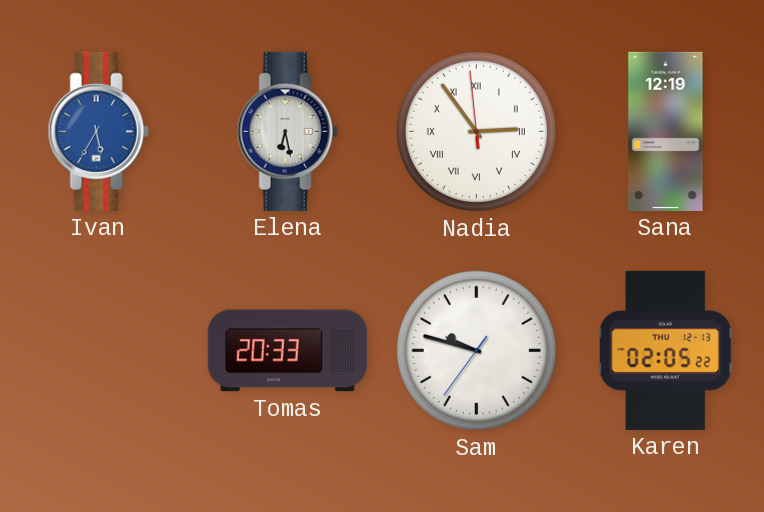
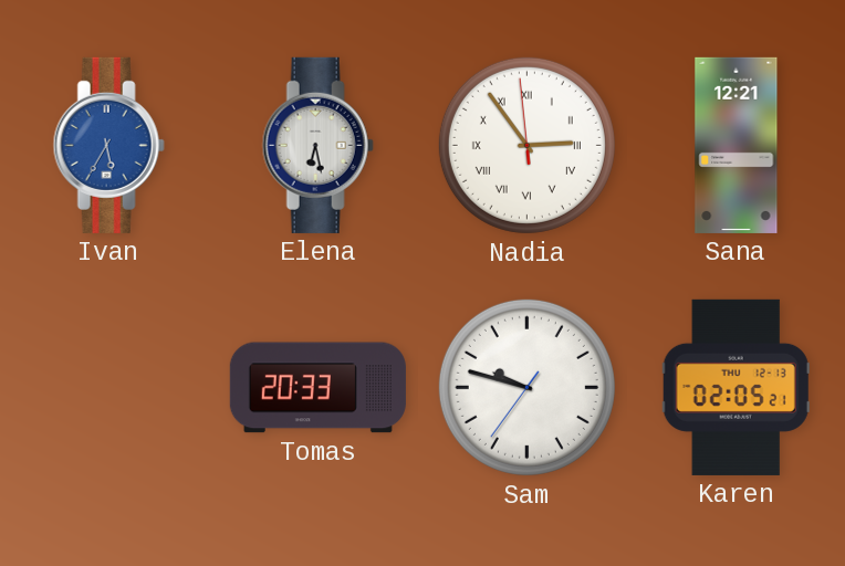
Sana: 12:19 -> 12:21
Karen: 02:05:22 -> 02:05:21
